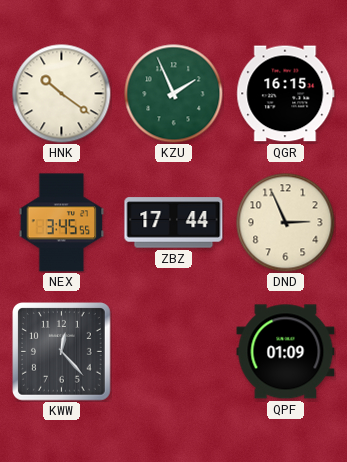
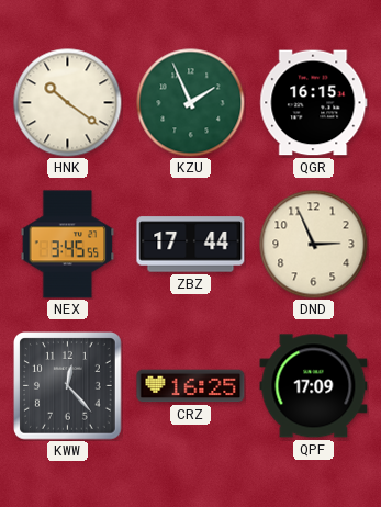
CRZ: none -> 16:25
QPF: 01:09 -> 17:09
